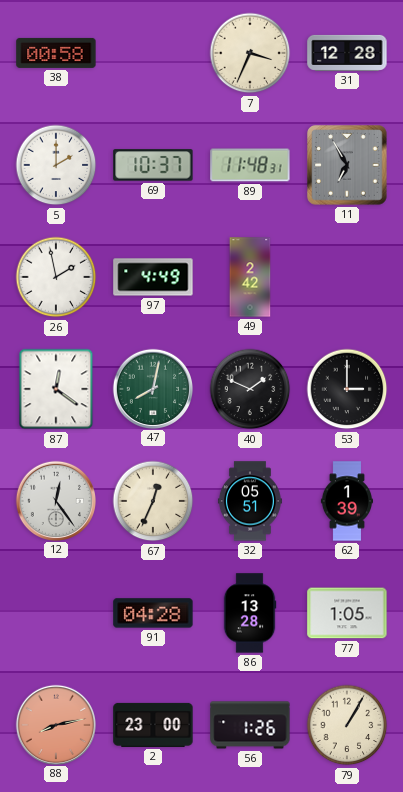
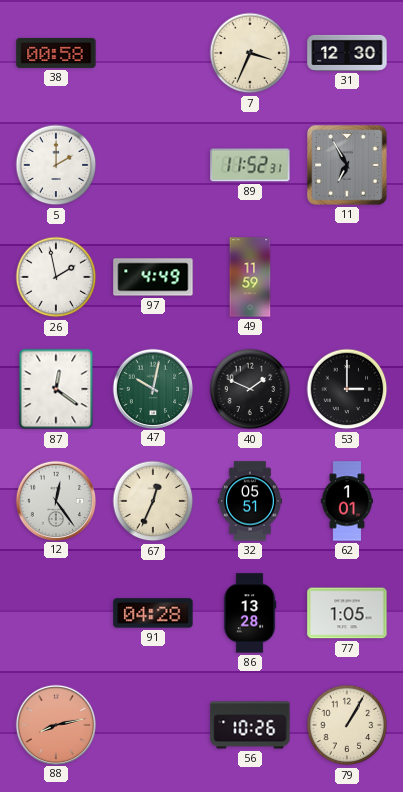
31: 12:28 -> 12:30
69: 10:37 -> none
89: 11:48 -> 11:52
49: 2:42 -> 11:59
47: 8:02 -> 10:02
62: 1:39 -> 1:01
2: 23:00 -> none
56: 1:26 -> 10:26
